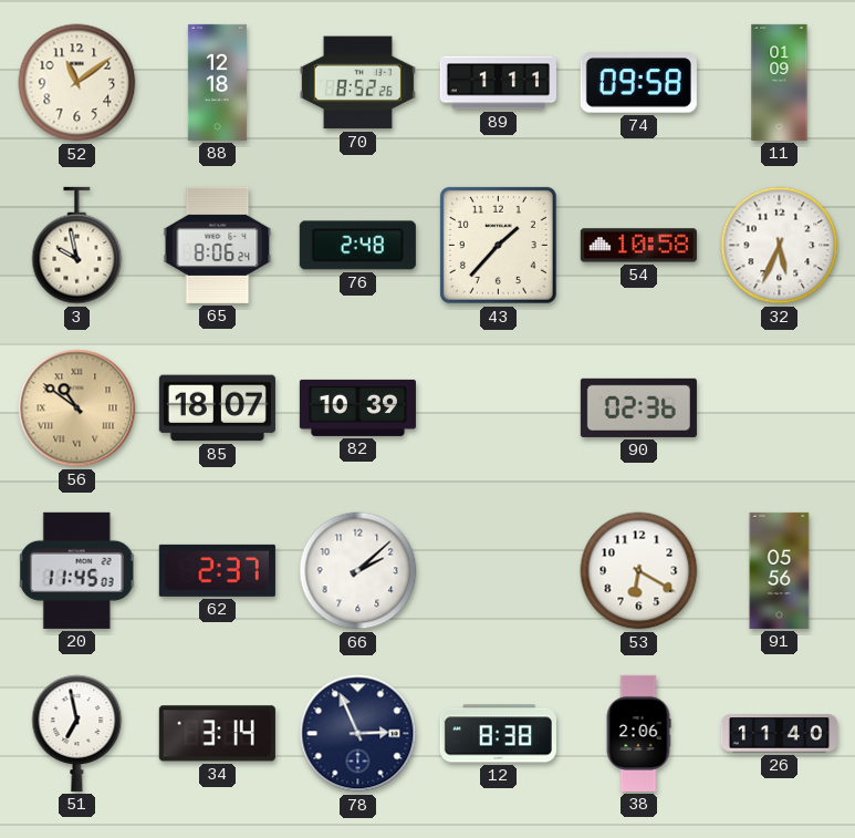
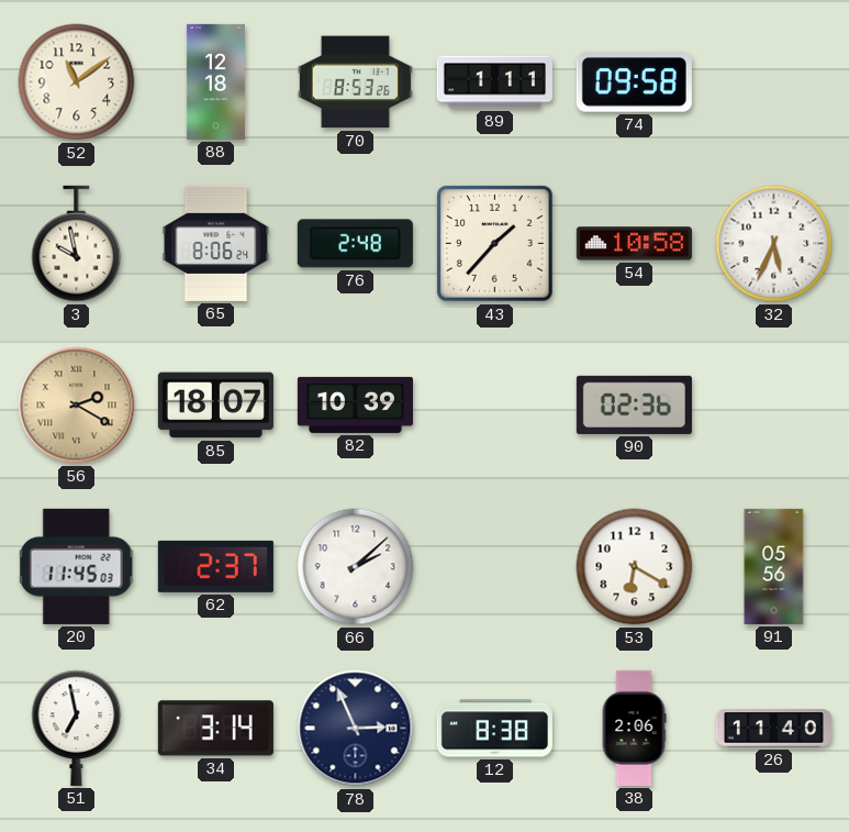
70: 8:52 -> 8:53
11: 01:09 -> none
56: 10:51 -> 2:20
